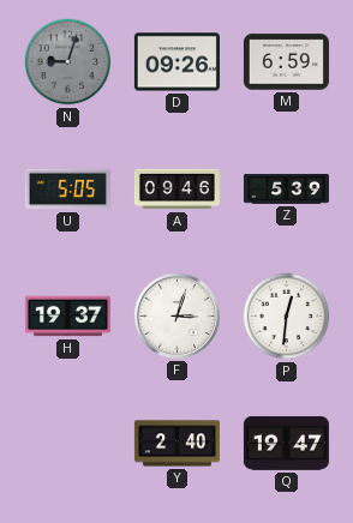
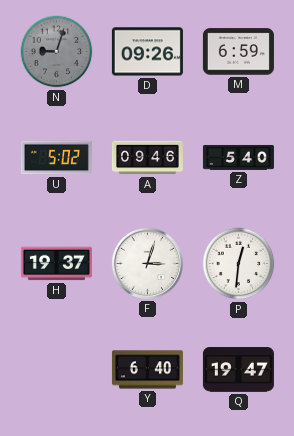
U: 5:05 -> 5:02
Z: 5:39 -> 5:40
Y: 2:40 -> 6:40
